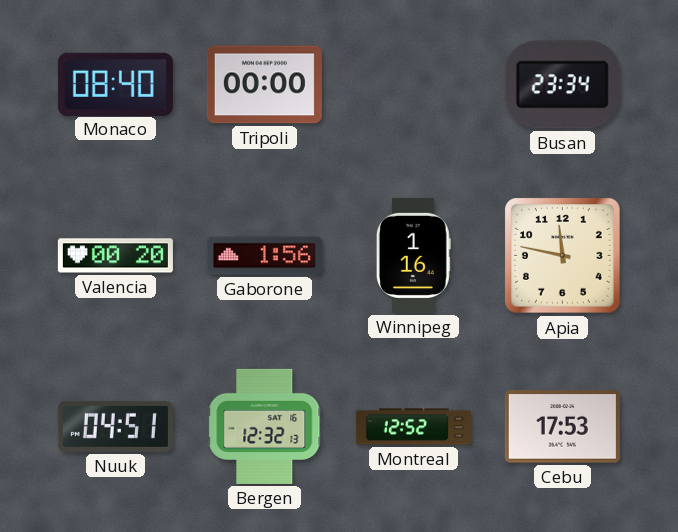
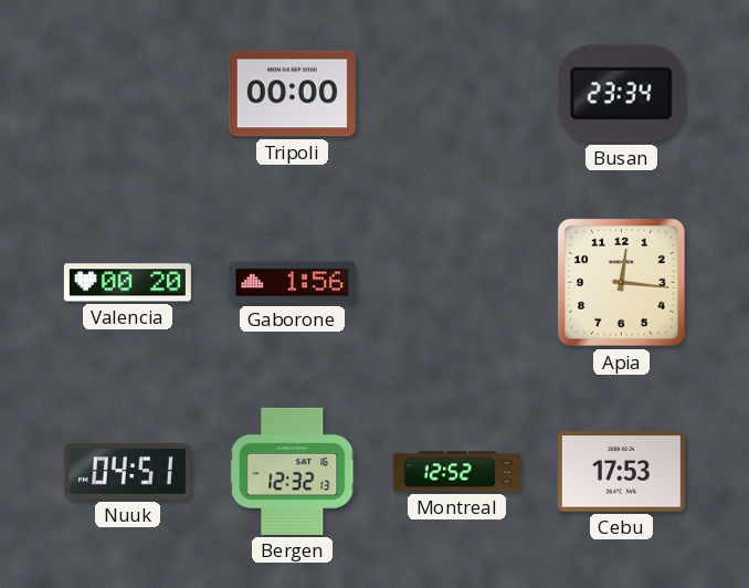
Monaco: 08:40 -> none
Winnipeg: 1:16 -> none
Apia: 11:47 -> 12:16
